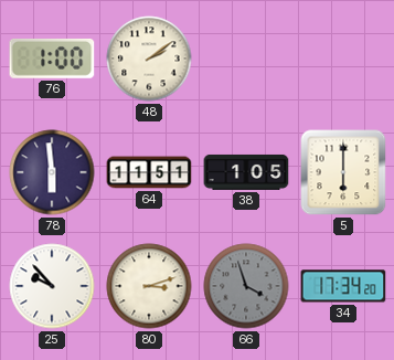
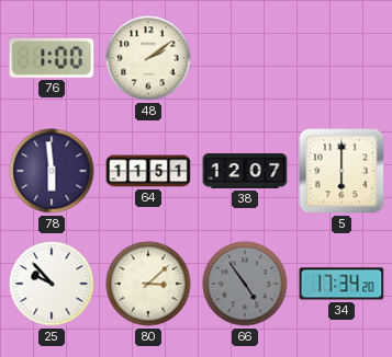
38: 1:05 -> 12:07
80: 3:12 -> 3:08
66: 3:57 -> 4:54
